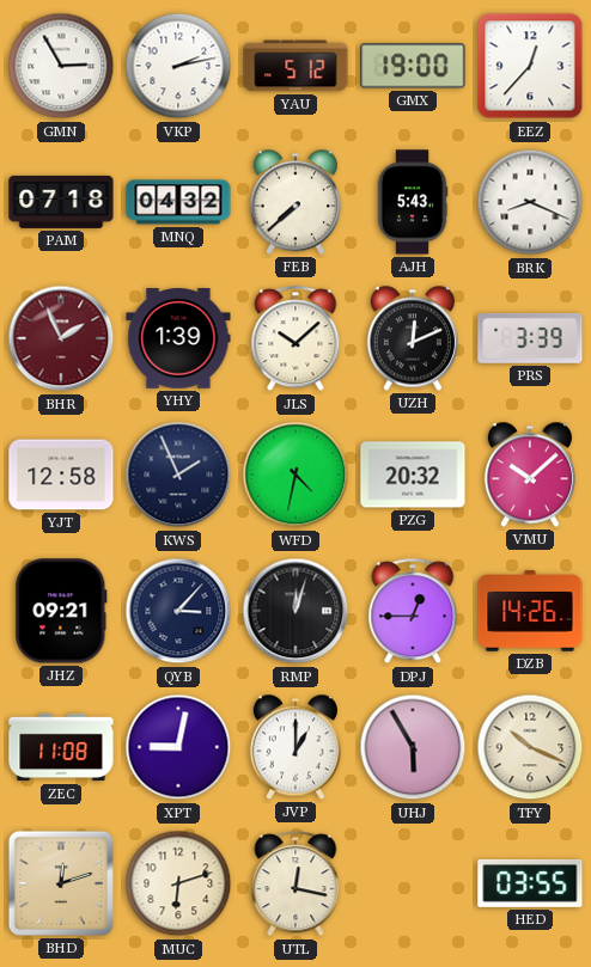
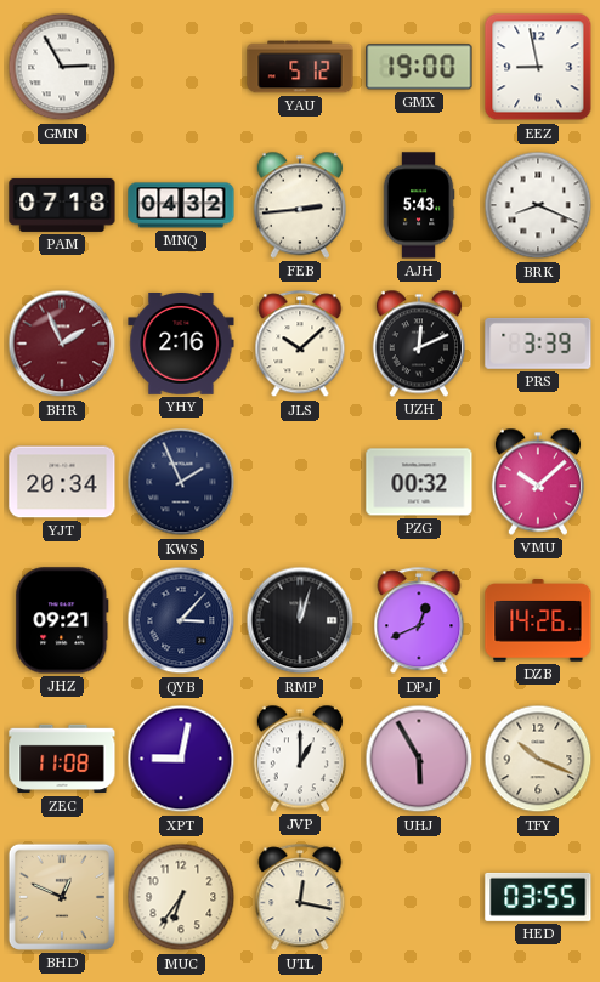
VKP: 2:13 -> none
EEZ: 12:37 -> 8:58
FEB: 7:38 -> 2:44
YHY: 1:39 -> 2:16
YJT: 12:58 -> 20:34
WFD: 4:32 -> none
PZG: 20:32 -> 00:32
DPJ: 12:45 -> 12:41
BHD: 12:12 -> 12:49
MUC: 6:12 -> 6:36
